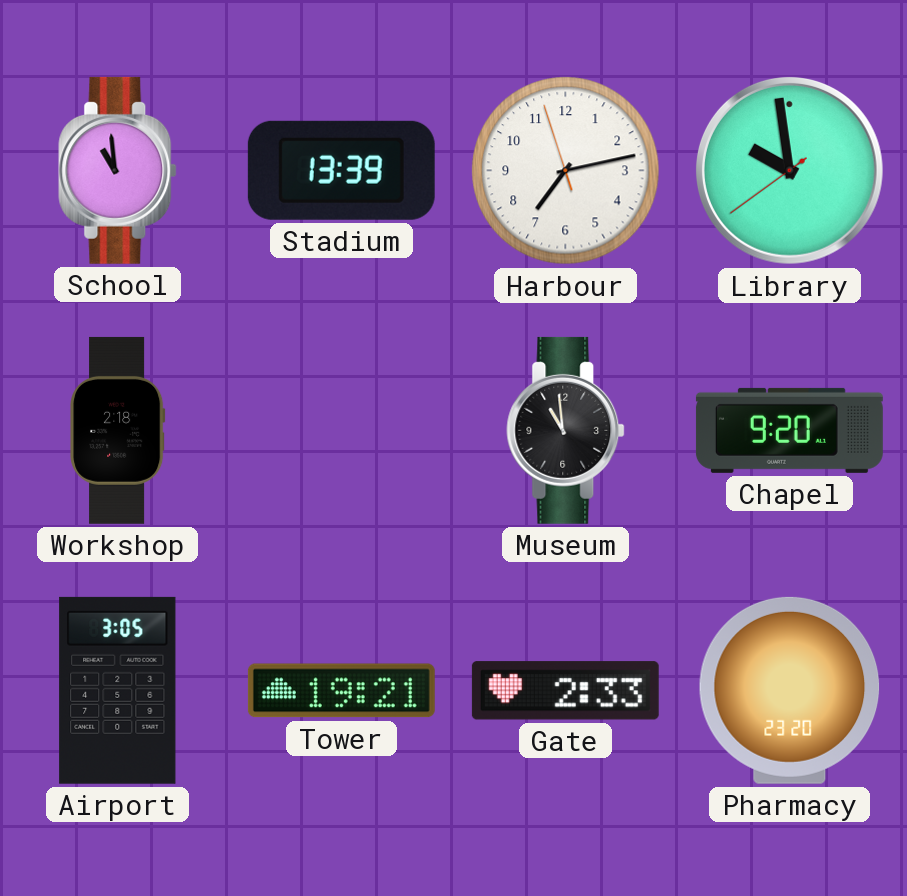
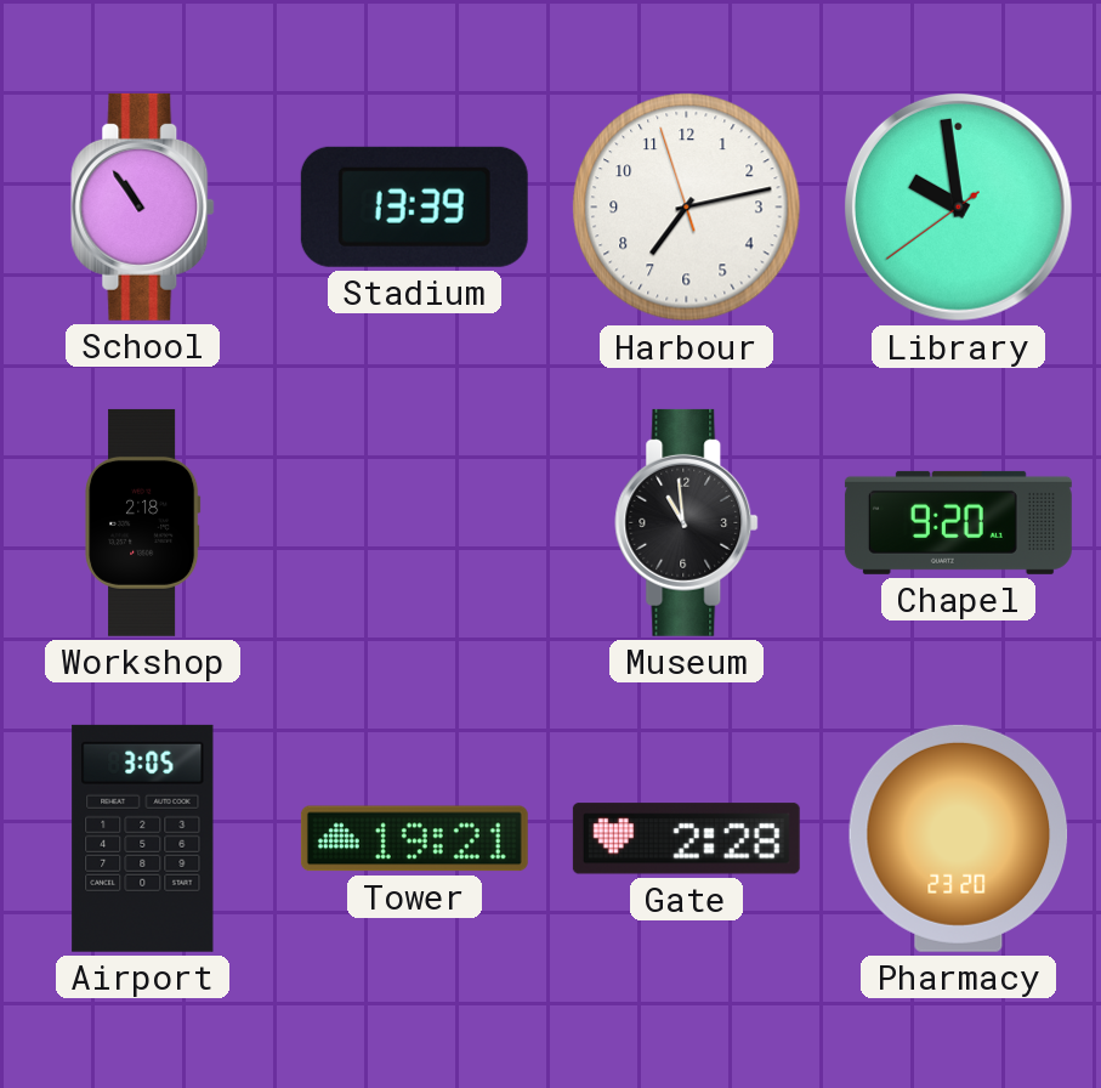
School: 10:59 -> 10:54
Gate: 2:33 -> 2:28
